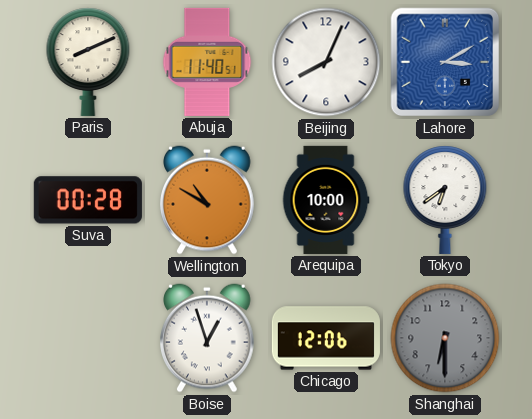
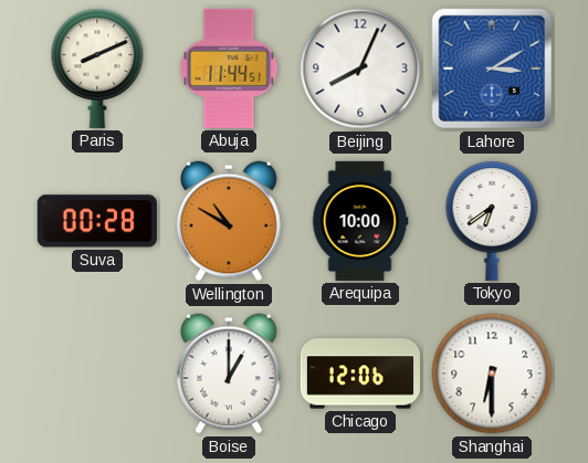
Abuja: 11:40 -> 11:44
Boise: 12:57 -> 1:00
Shanghai dial: grey -> white
